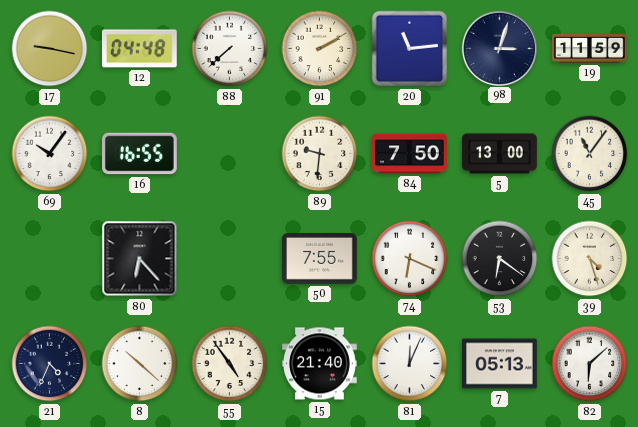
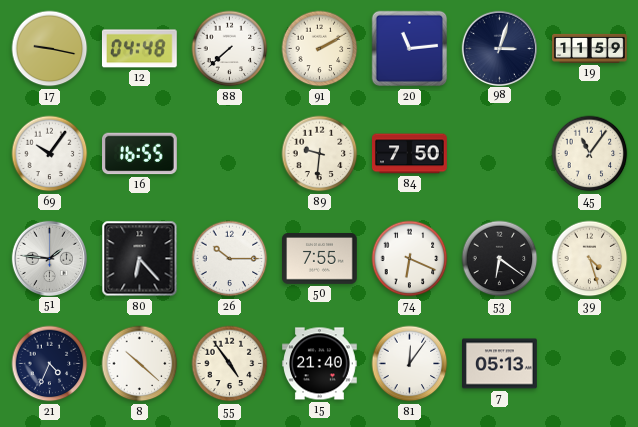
5: 13:00 -> none
51: none -> 1:46
26: none -> 10:15
81: 12:04 -> 12:06
82: 6:08 -> none
